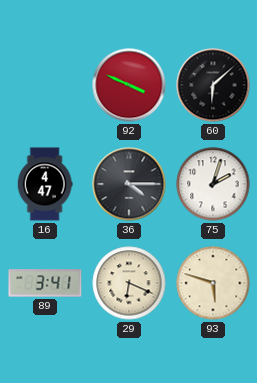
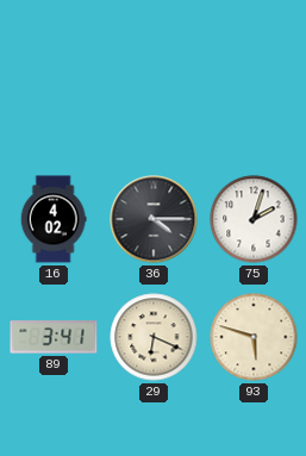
92: 3:49 -> none
60: 6:08 -> none
16: 4:47 -> 4:02
